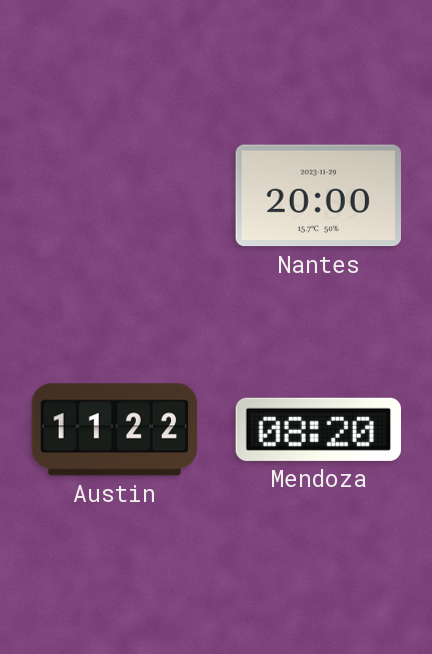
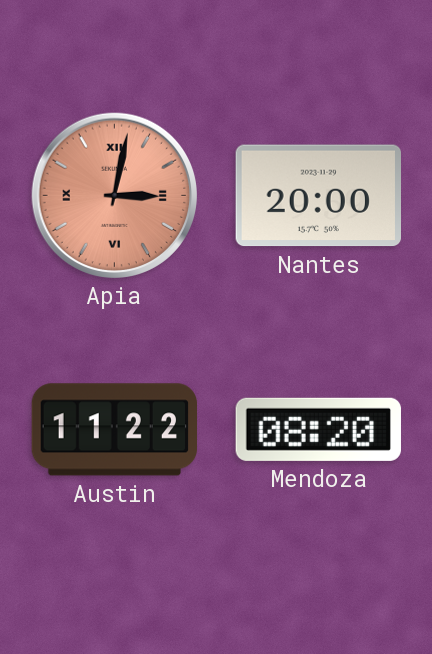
Apia: none -> 3:02
